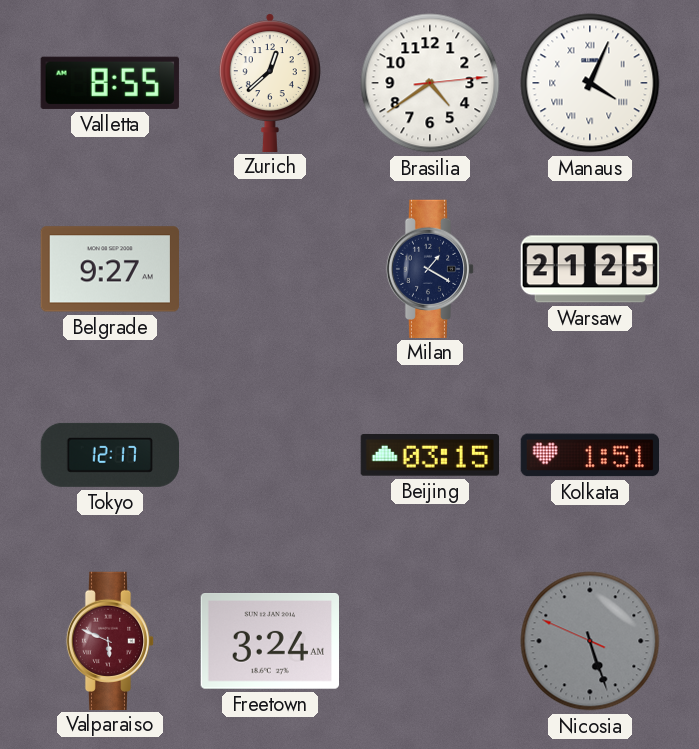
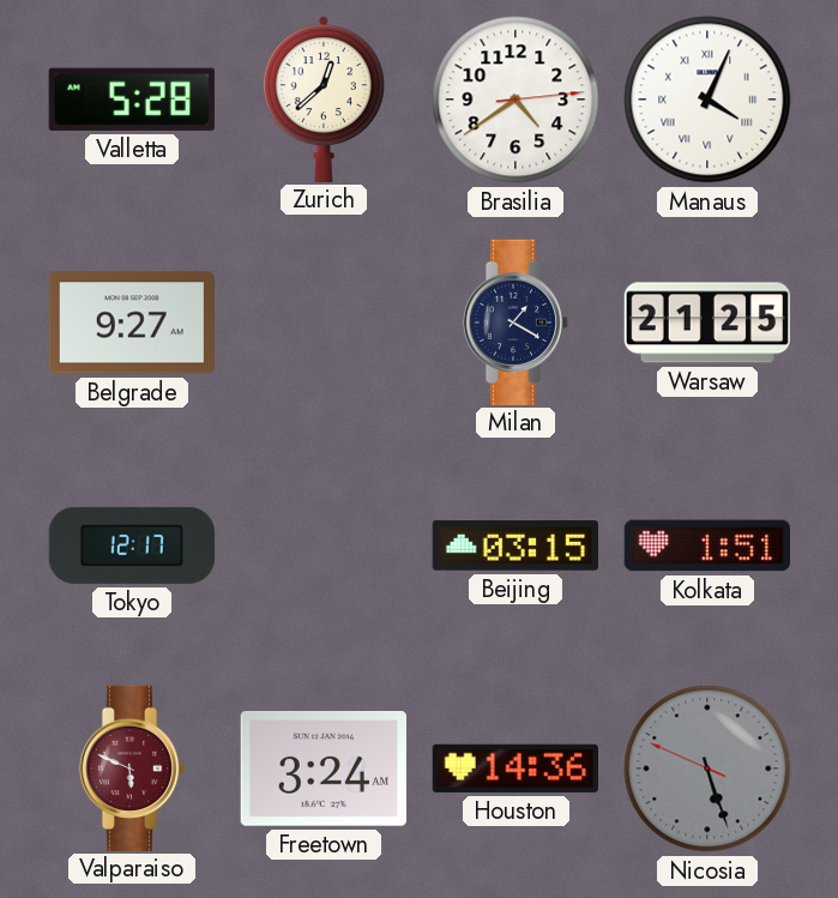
Valletta: 8:55 -> 5:28
Houston: none -> 14:36
